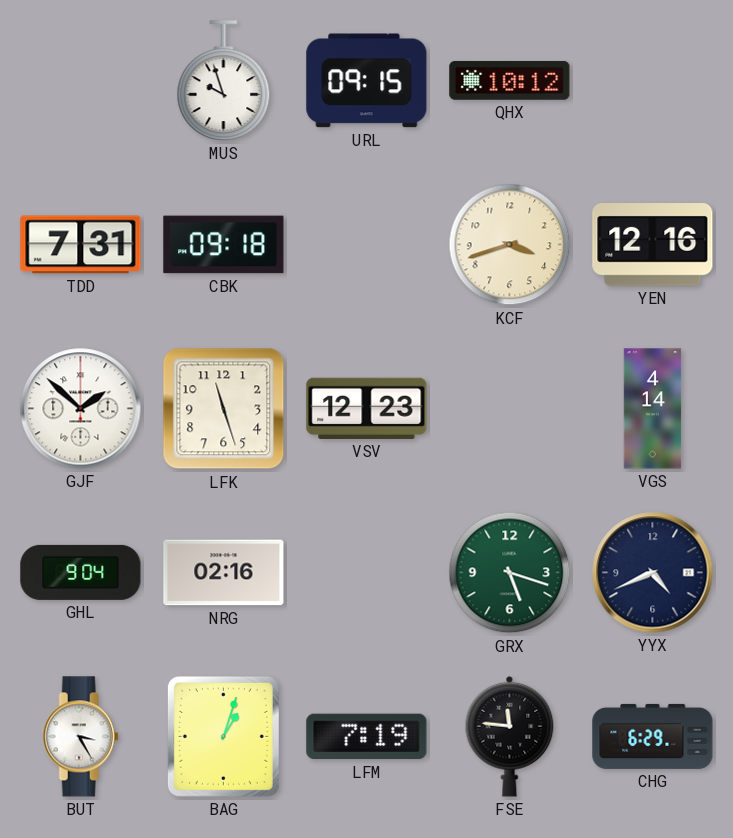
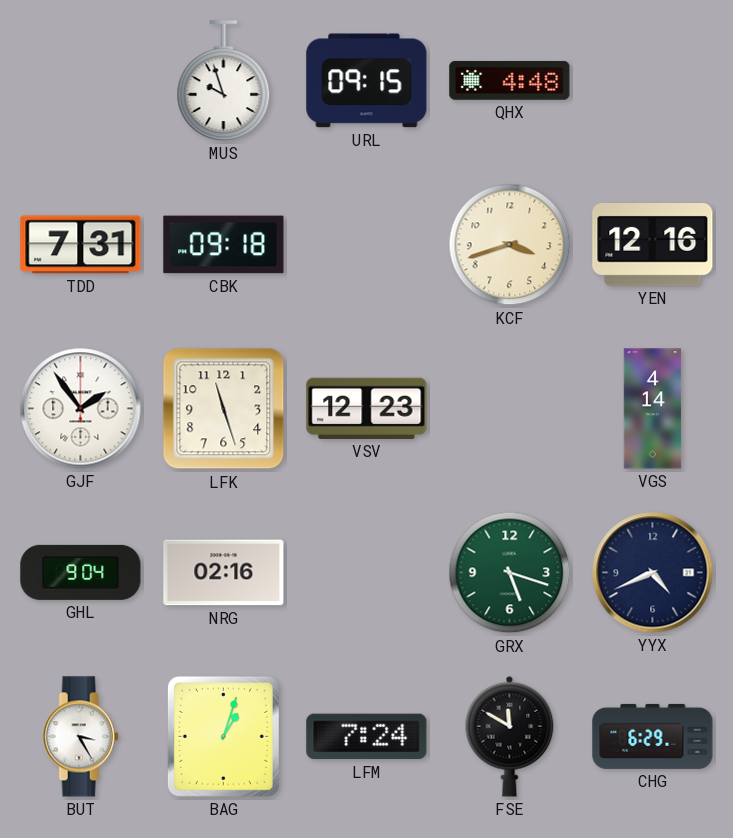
QHX: 10:12 -> 4:48
GJF: 1:52 -> 1:54
LFM: 7:19 -> 7:24
FSE: 11:46 -> 11:50
